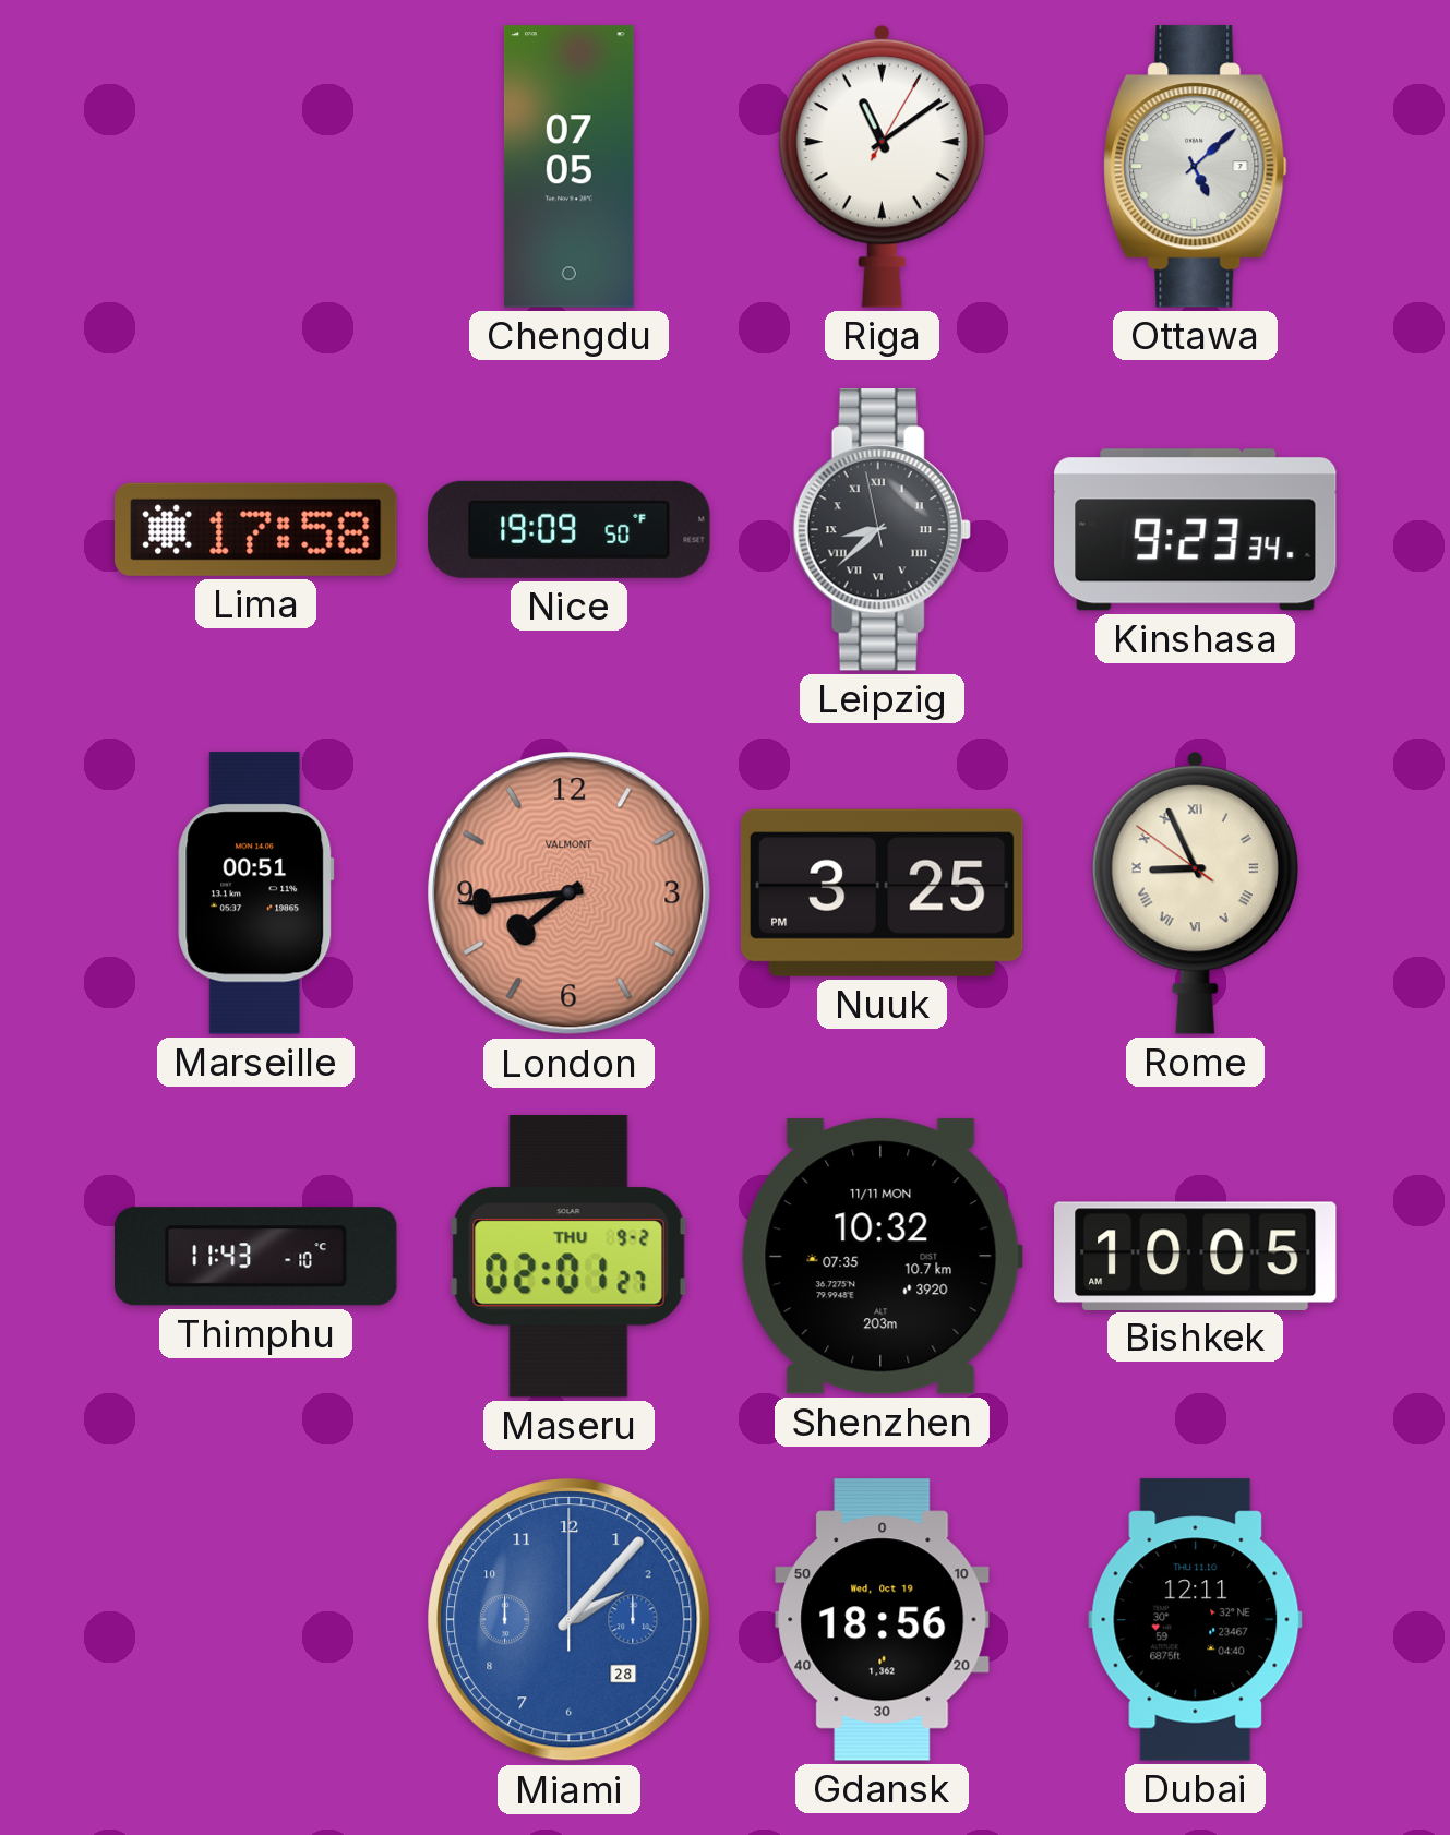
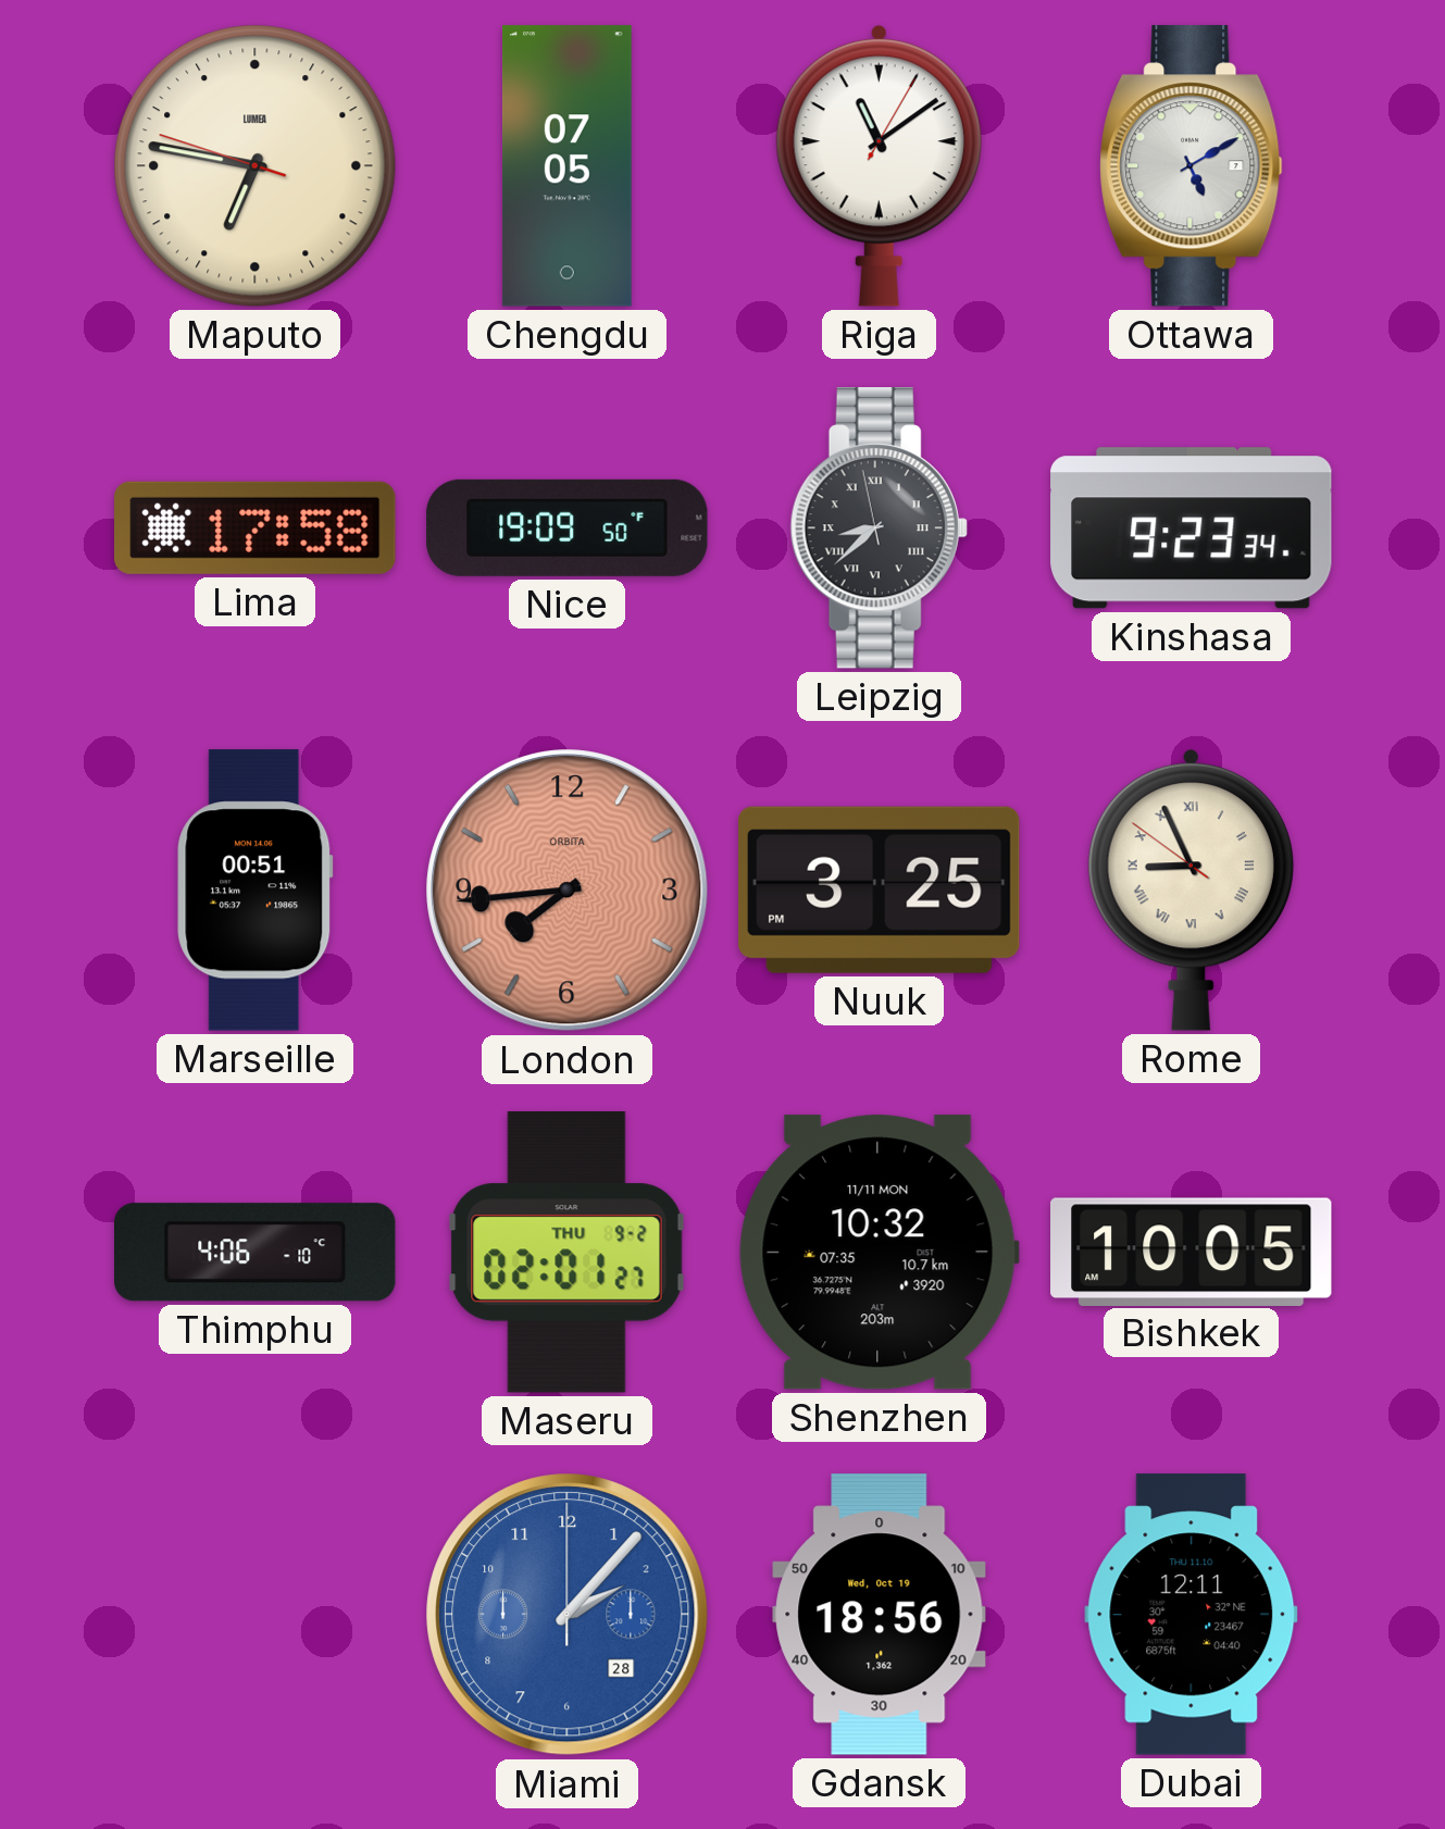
Maputo: none -> 6:46
Ottawa: 5:08 -> 5:10
London brand: VALMONT -> ORBITA
Thimphu: 11:43 -> 4:06
